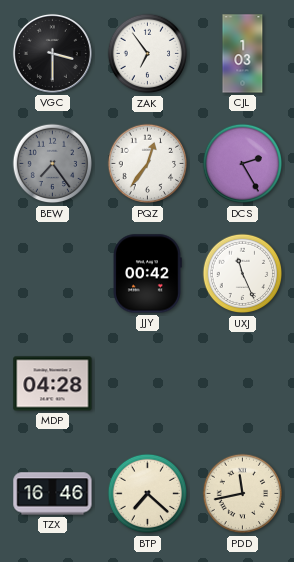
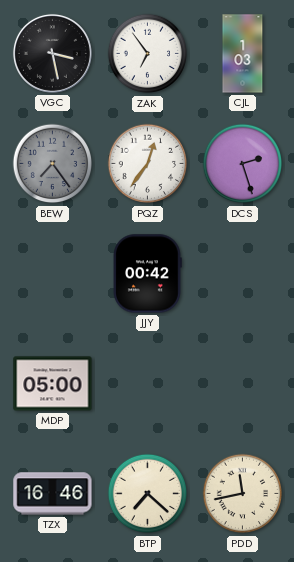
VGC: 3:30 -> 3:28
DCS: 2:25 -> 2:27
UXJ: 11:26 -> none
MDP: 04:28 -> 05:00
